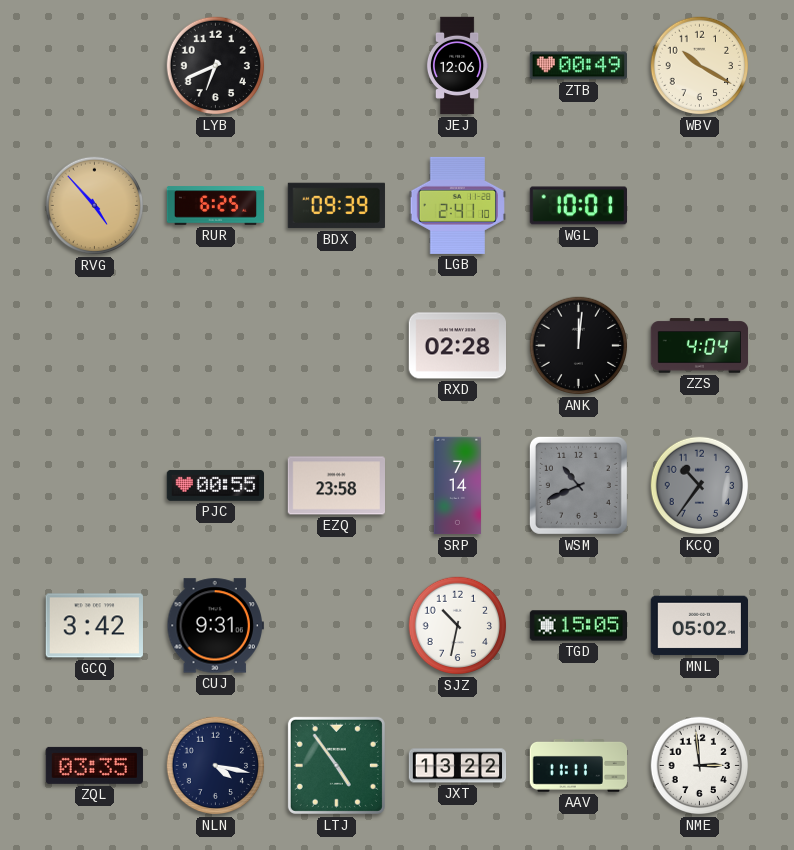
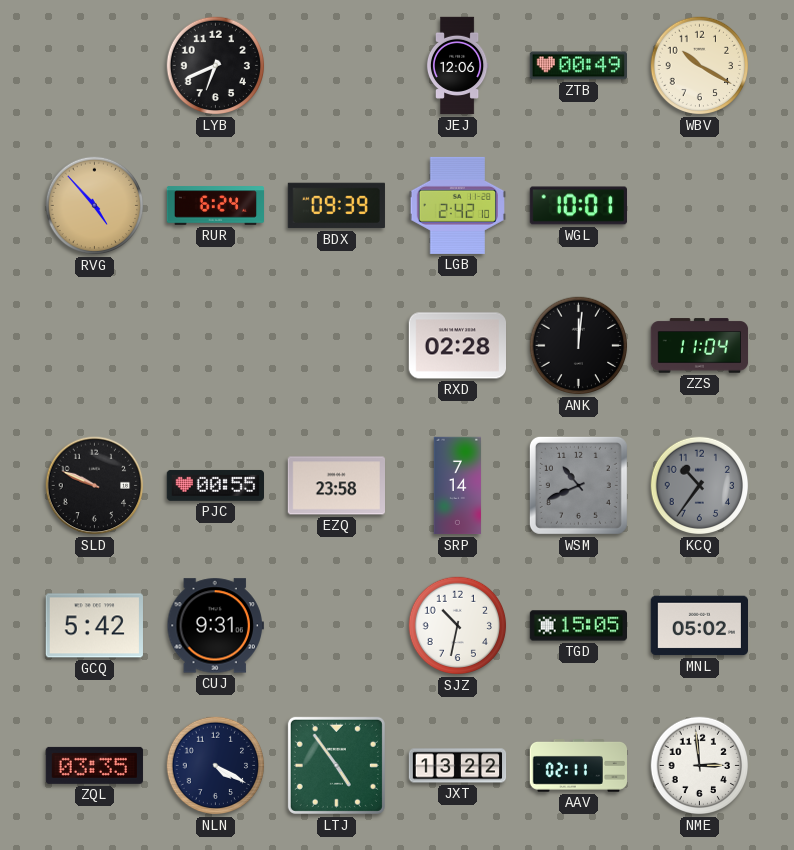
RUR: 6:25 -> 6:24
LGB: 2:41 -> 2:42
ZZS: 4:04 -> 11:04
SLD: none -> 9:49
GCQ: 3:42 -> 5:42
NLN: 4:17 -> 4:20
AAV: 11:11 -> 02:11
